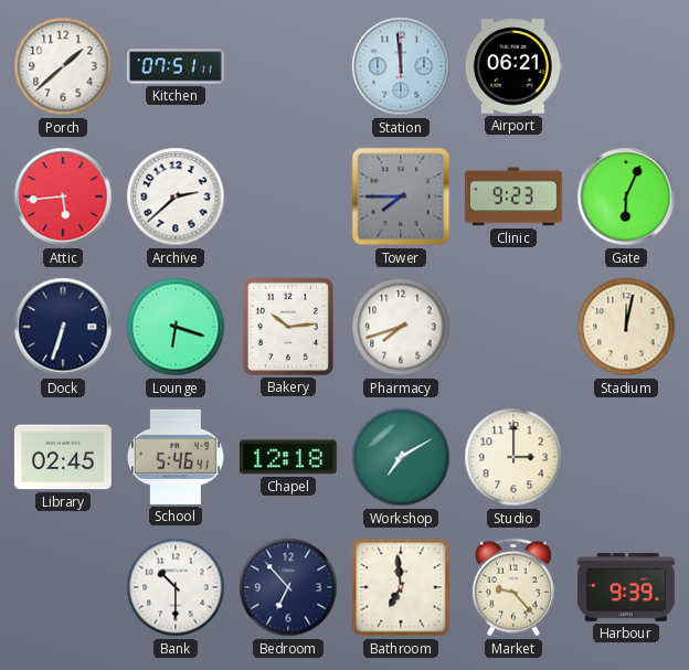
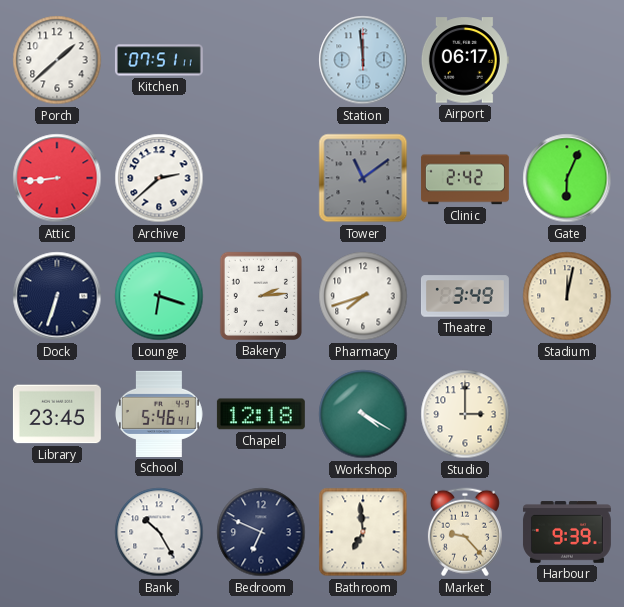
Airport: 06:21 -> 06:17
Attic: 5:44 -> 8:44
Tower: 7:45 -> 11:09
Clinic: 9:23 -> 2:42
Bakery: 10:14 -> 2:14
Theatre: none -> 3:49
Library: 02:45 -> 23:45
Workshop: 7:10 -> 4:20
Bank: 10:30 -> 10:25
Bedroom: 6:53 -> 6:49
